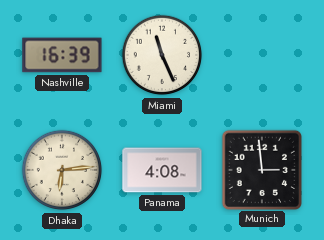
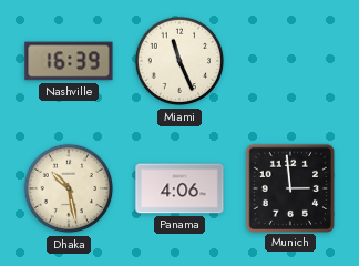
Dhaka: 6:14 -> 10:28
Panama: 4:08 -> 4:06
